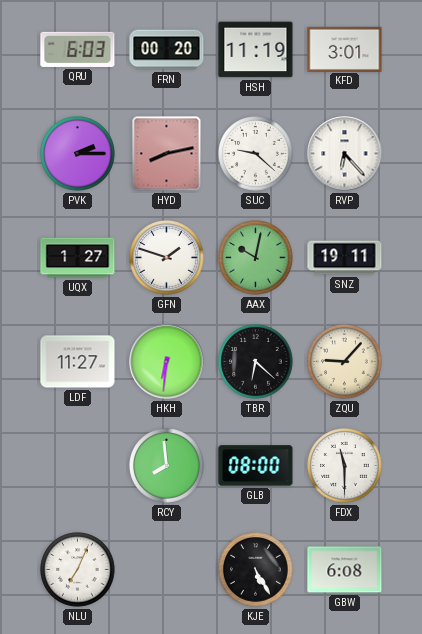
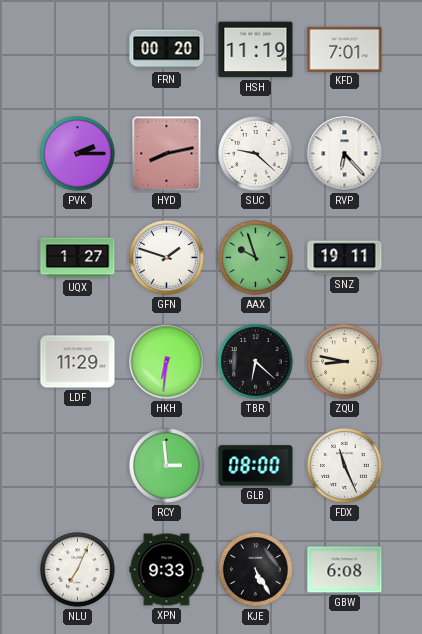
QRU: 6:03 -> none
KFD: 3:01 -> 7:01
AAX: 10:02 -> 9:57
LDF: 11:27 -> 11:29
ZQU: 9:07 -> 8:47
RCY: 7:59 -> 2:59
FDX: 11:30 -> 11:26
XPN: none -> 9:33
